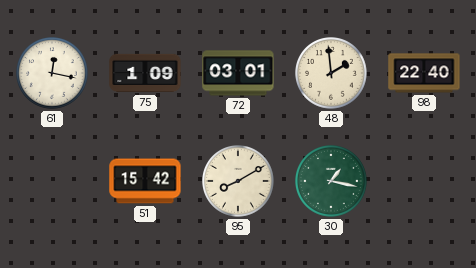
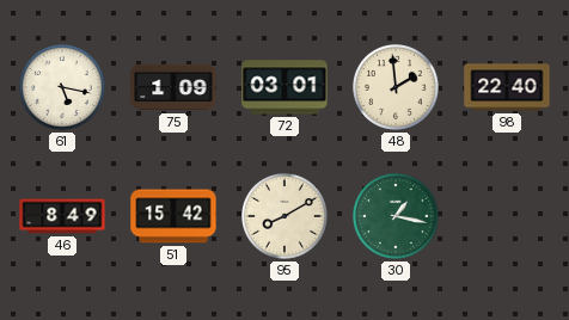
61: 12:17 -> 5:17
46: none -> 8:49
